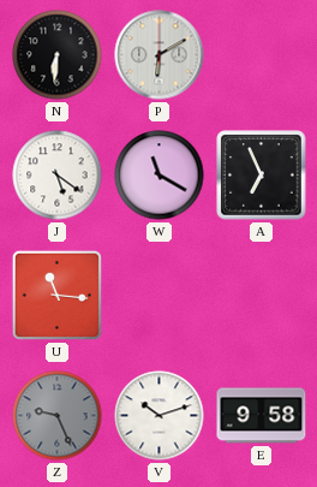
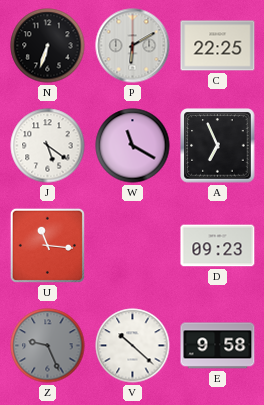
N: 6:31 -> 6:33
C: none -> 22:25
D: none -> 09:23
V: 10:12 -> 10:22
